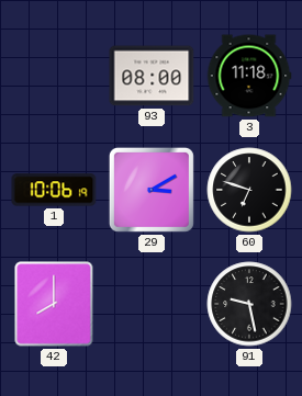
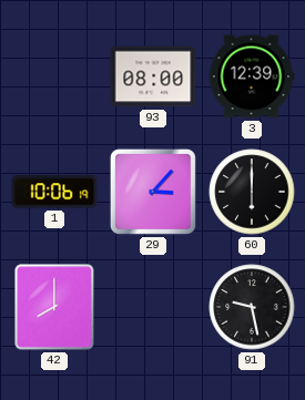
3: 11:18 -> 12:39
29: 3:10 -> 3:07
60: 6:48 -> 6:00
